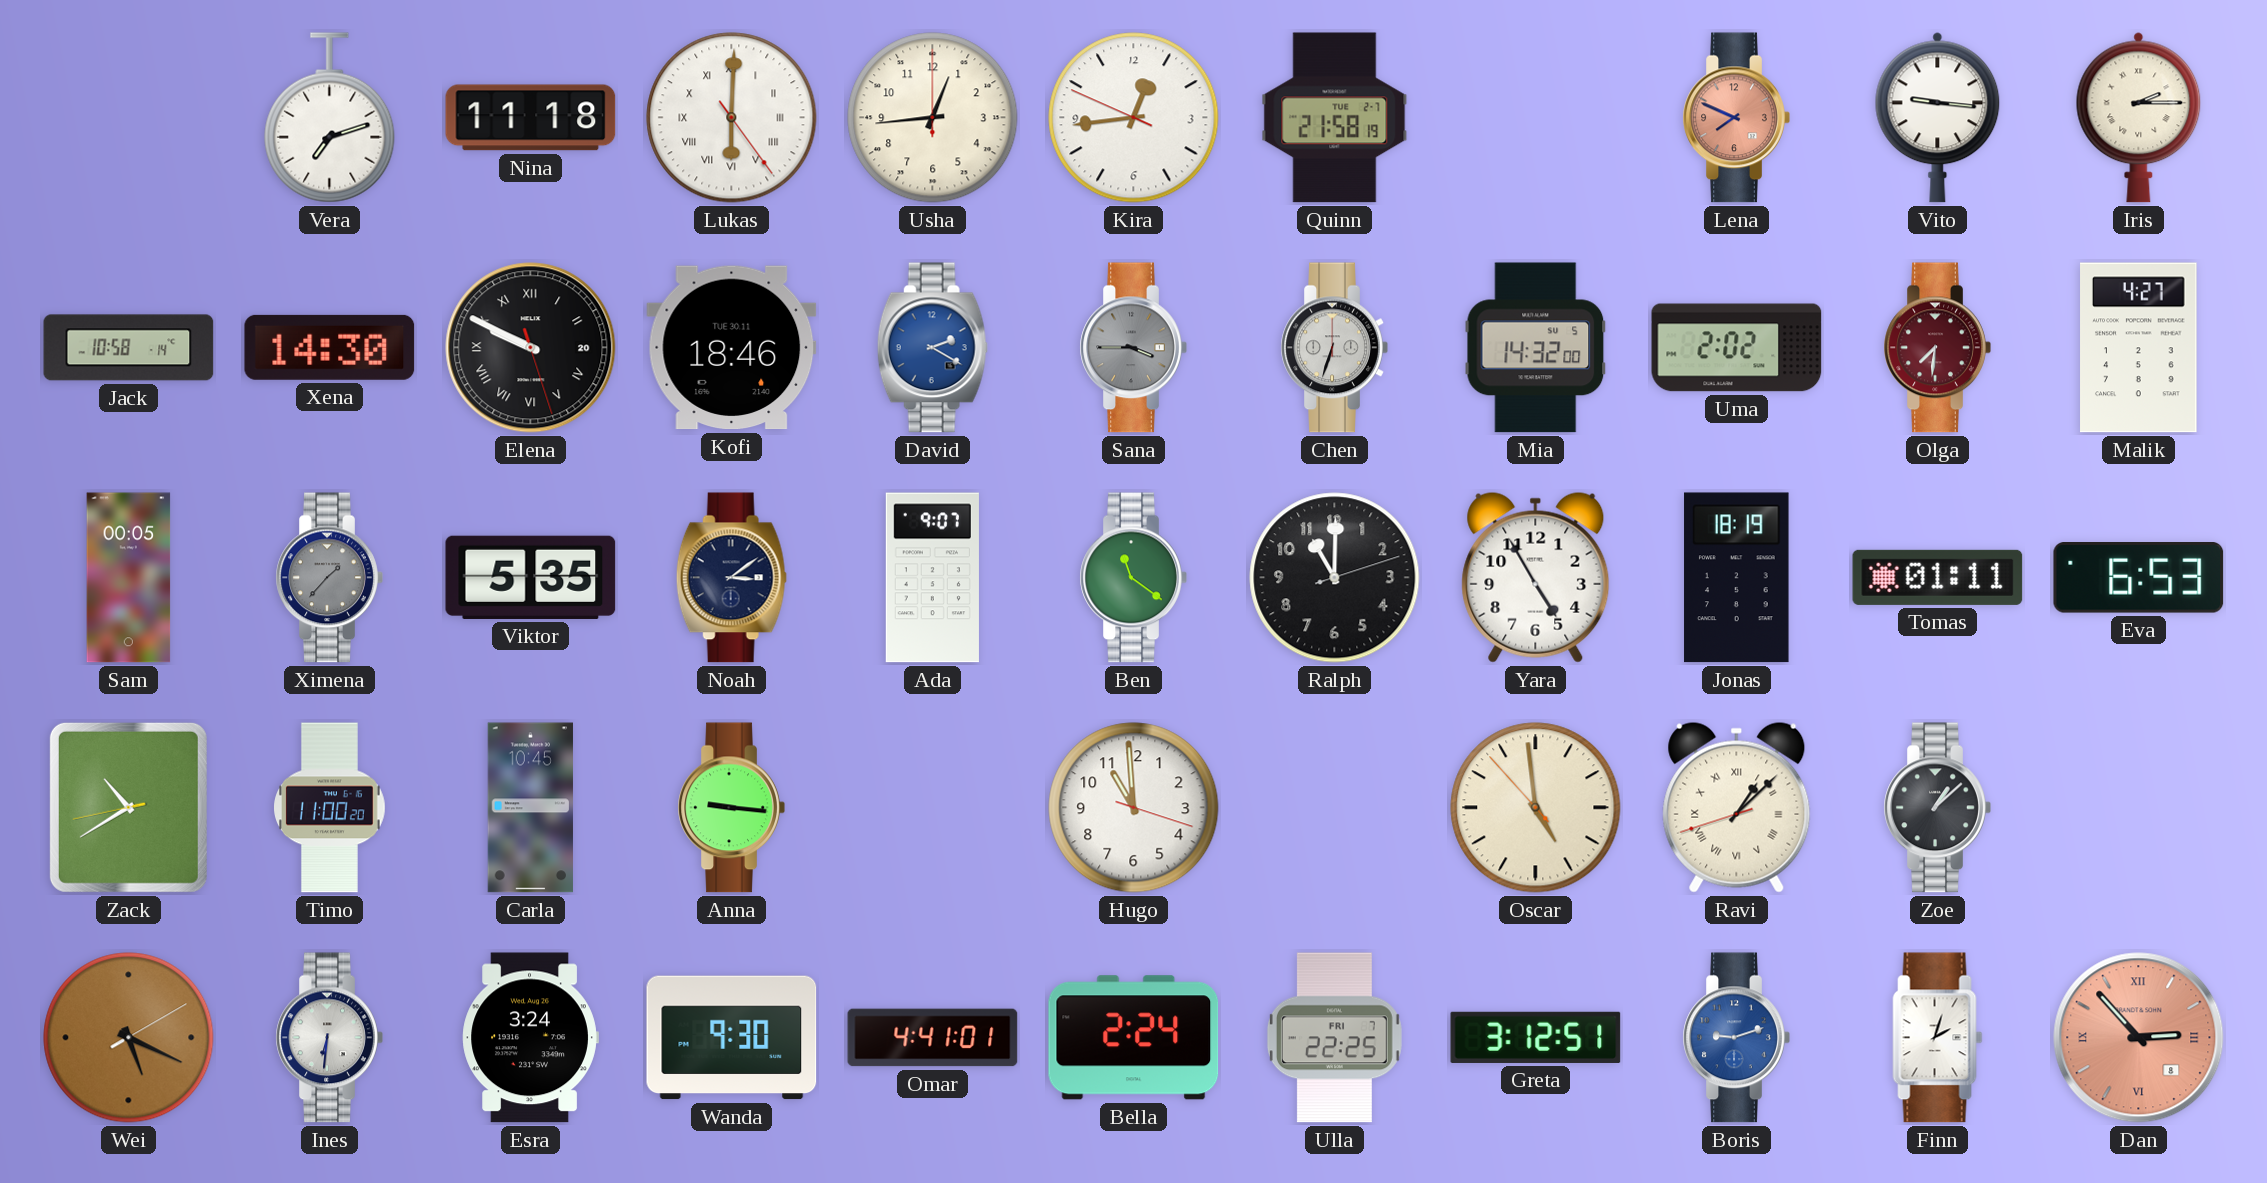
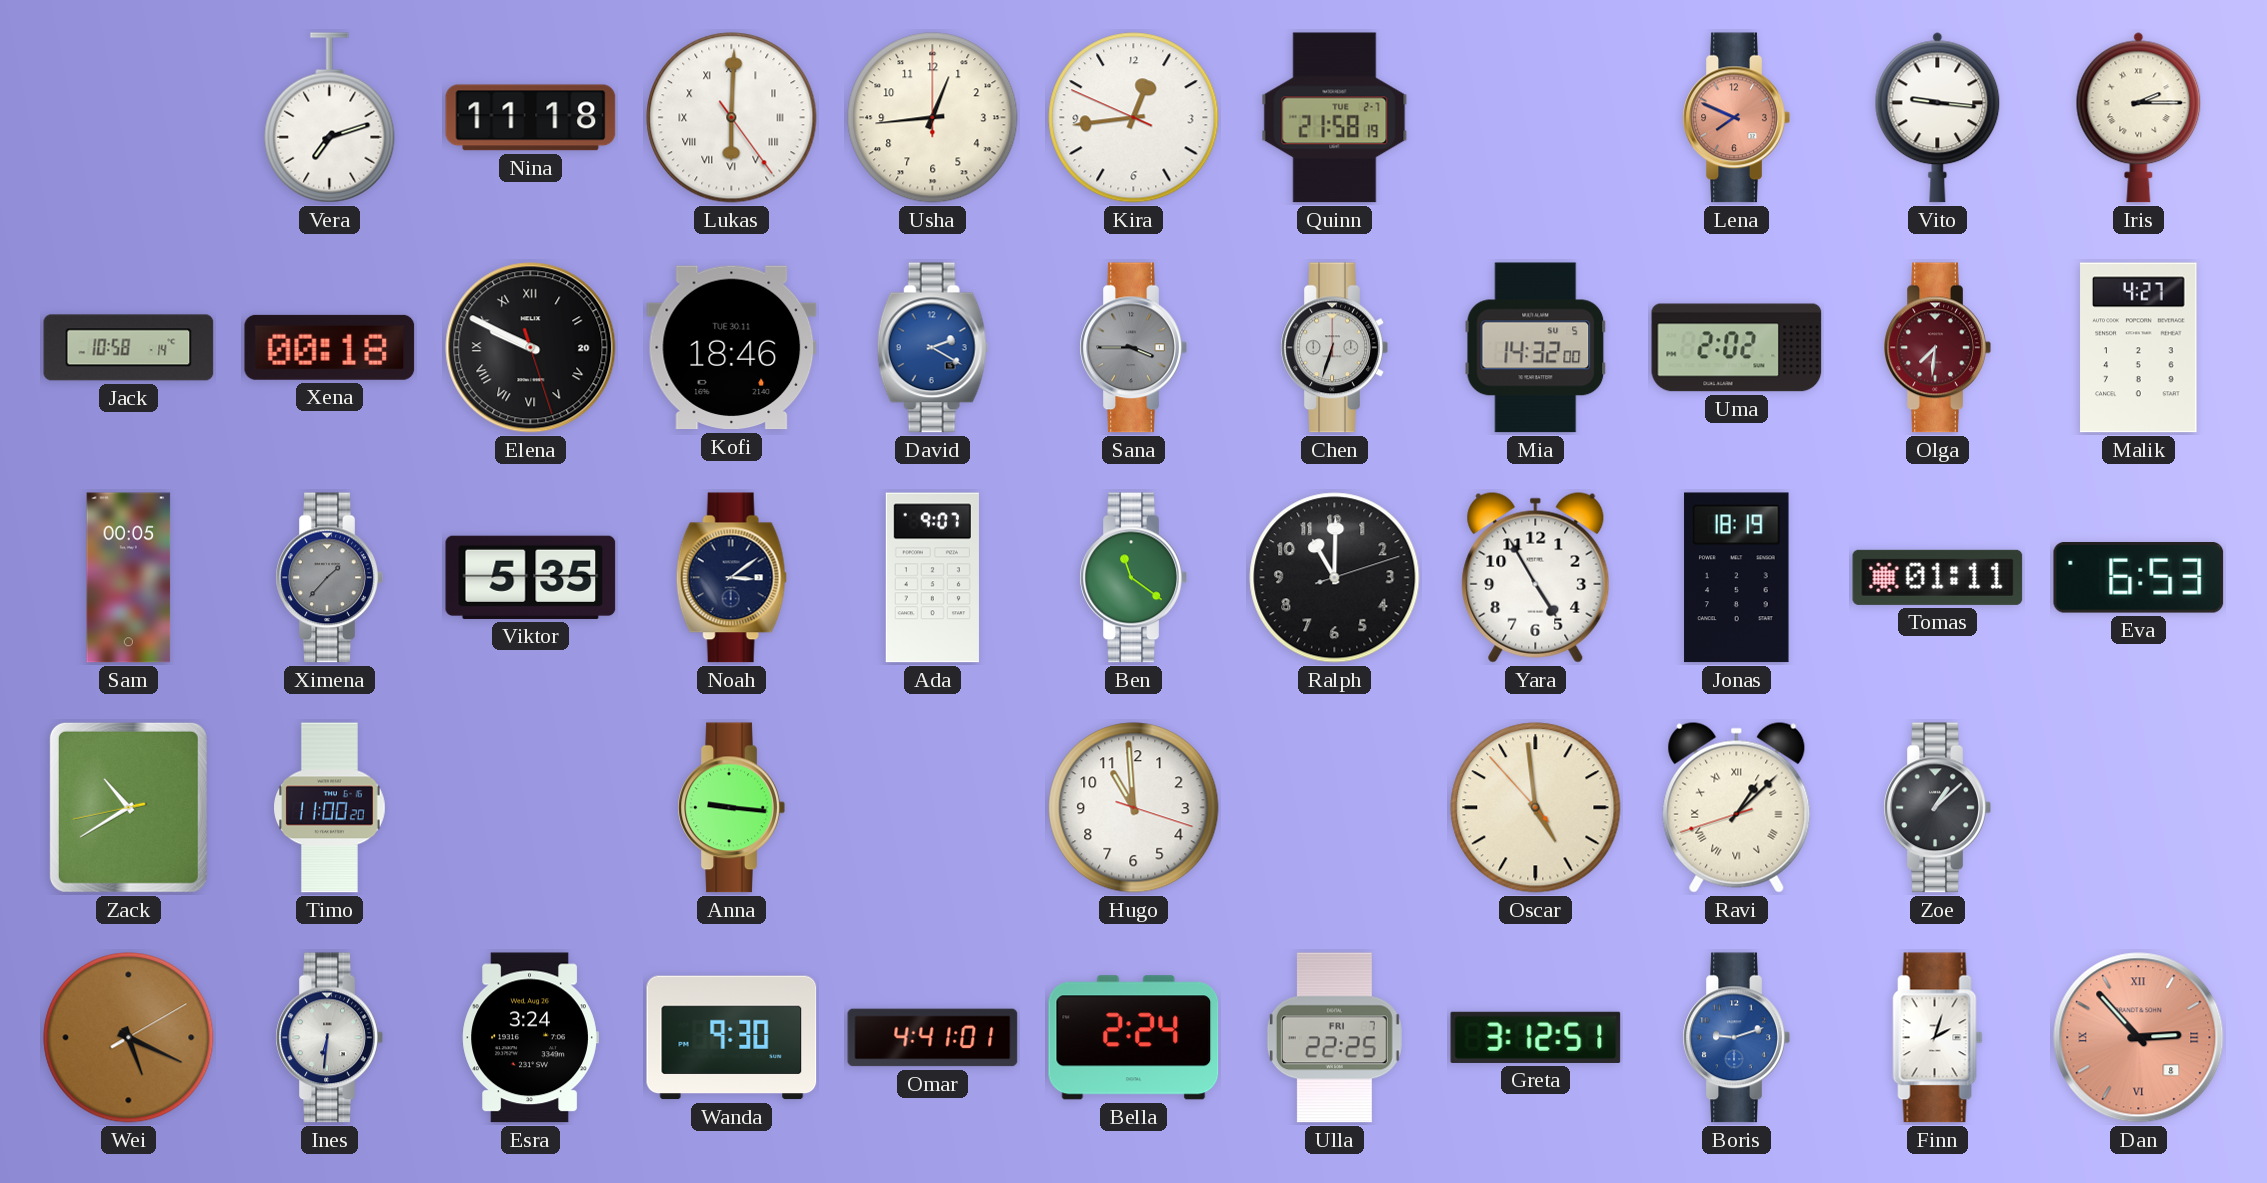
Xena: 14:30 -> 00:18
Carla: 10:45 -> none
